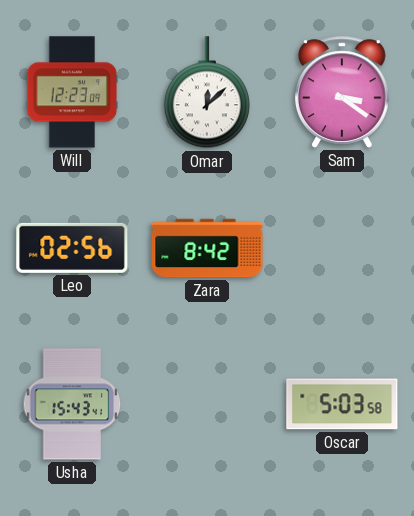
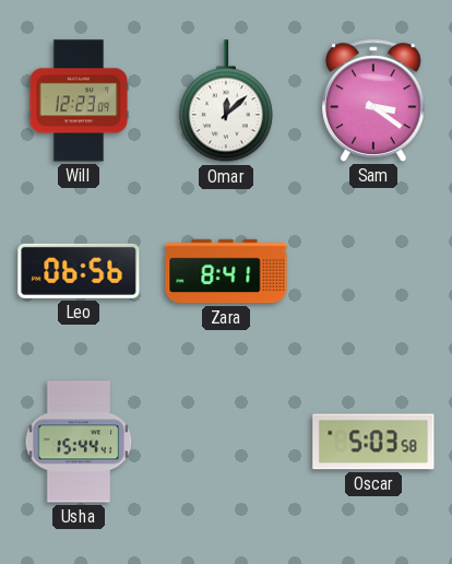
Leo: 02:56 -> 06:56
Zara: 8:42 -> 8:41
Usha: 15:43 -> 15:44
